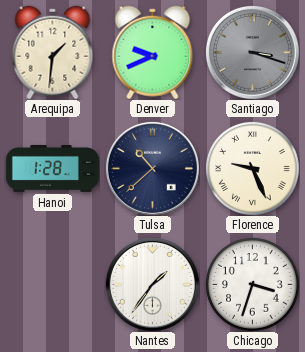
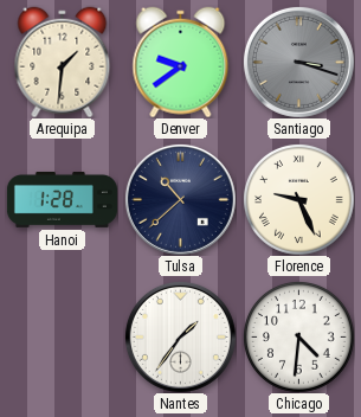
Denver: 9:41 -> 9:39
Chicago: 3:33 -> 4:31
